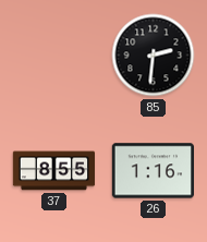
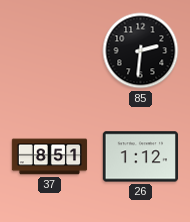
37: 8:55 -> 8:51
26: 1:16 -> 1:12
